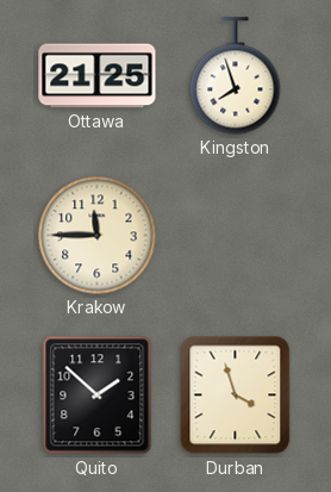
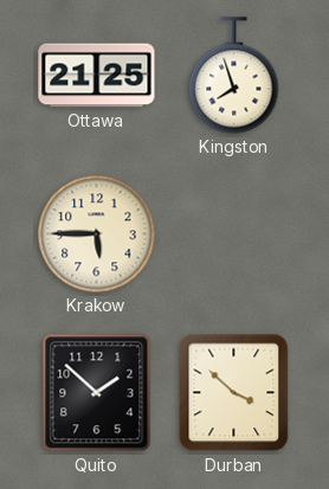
Krakow: 11:45 -> 5:45
Durban: 3:57 -> 3:52
